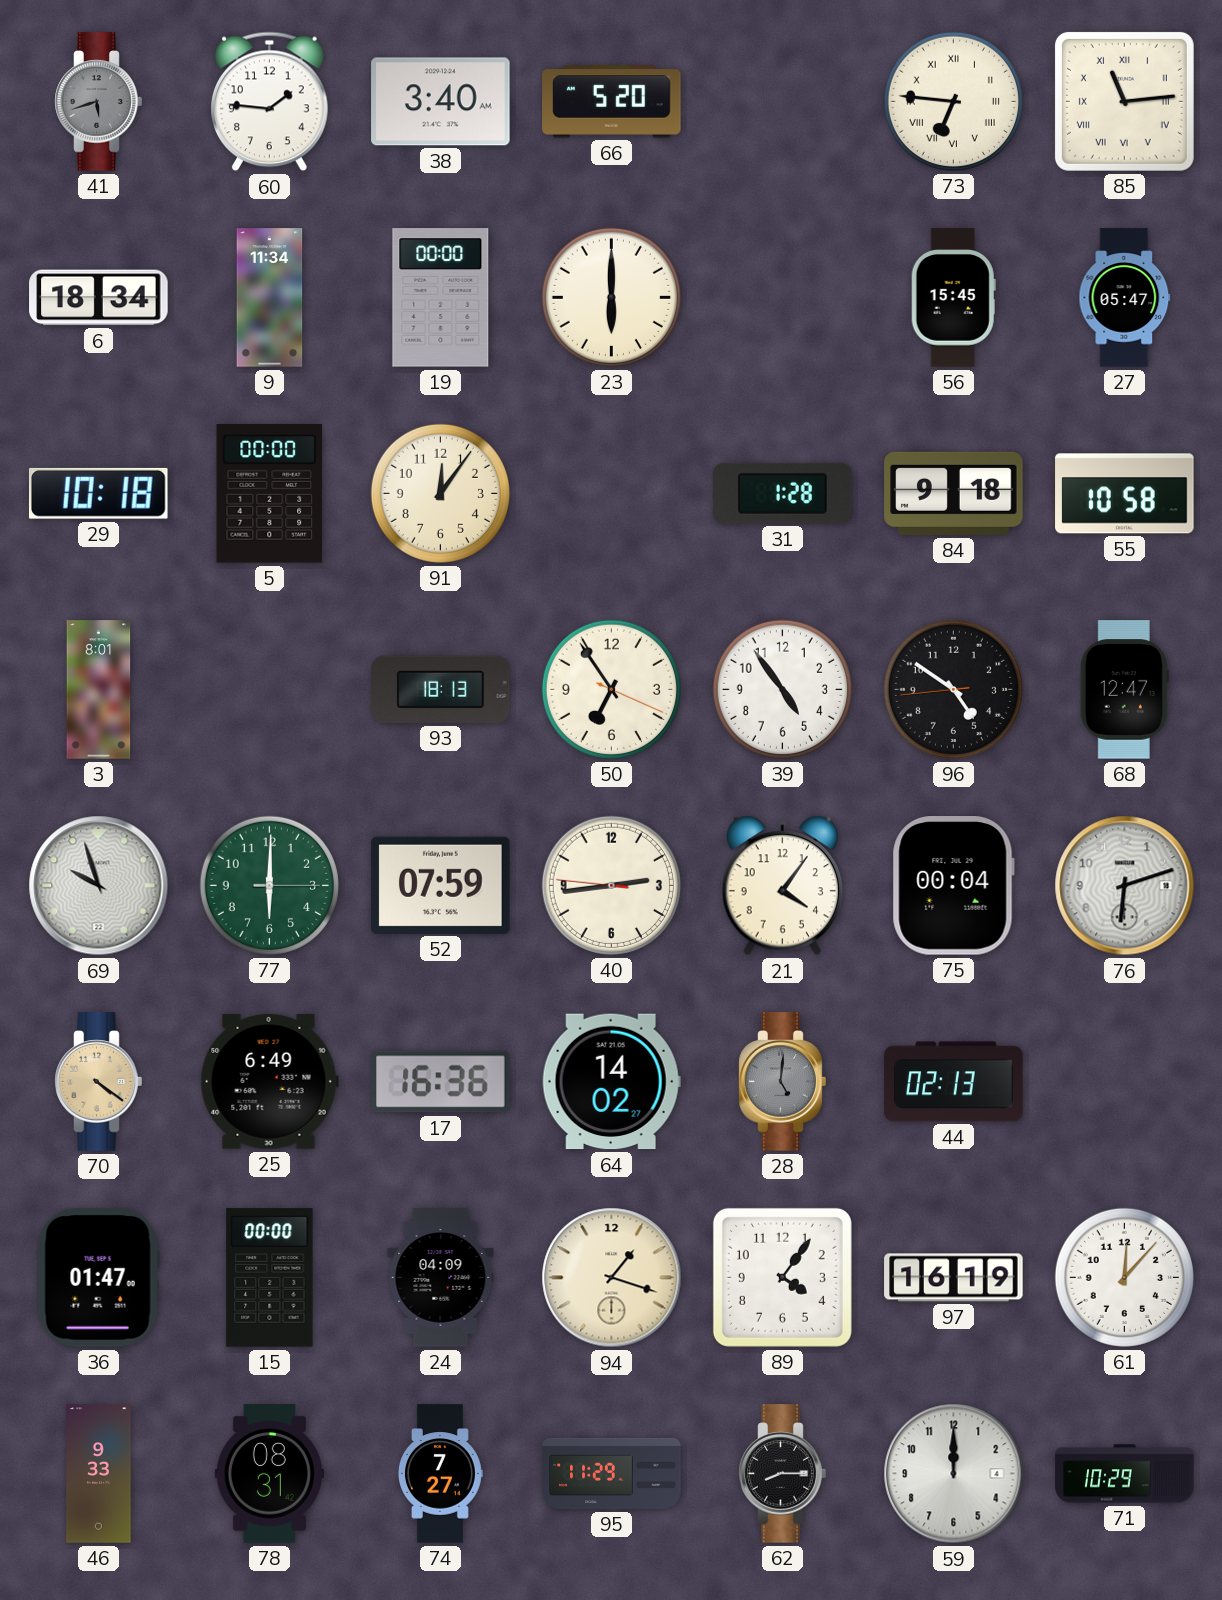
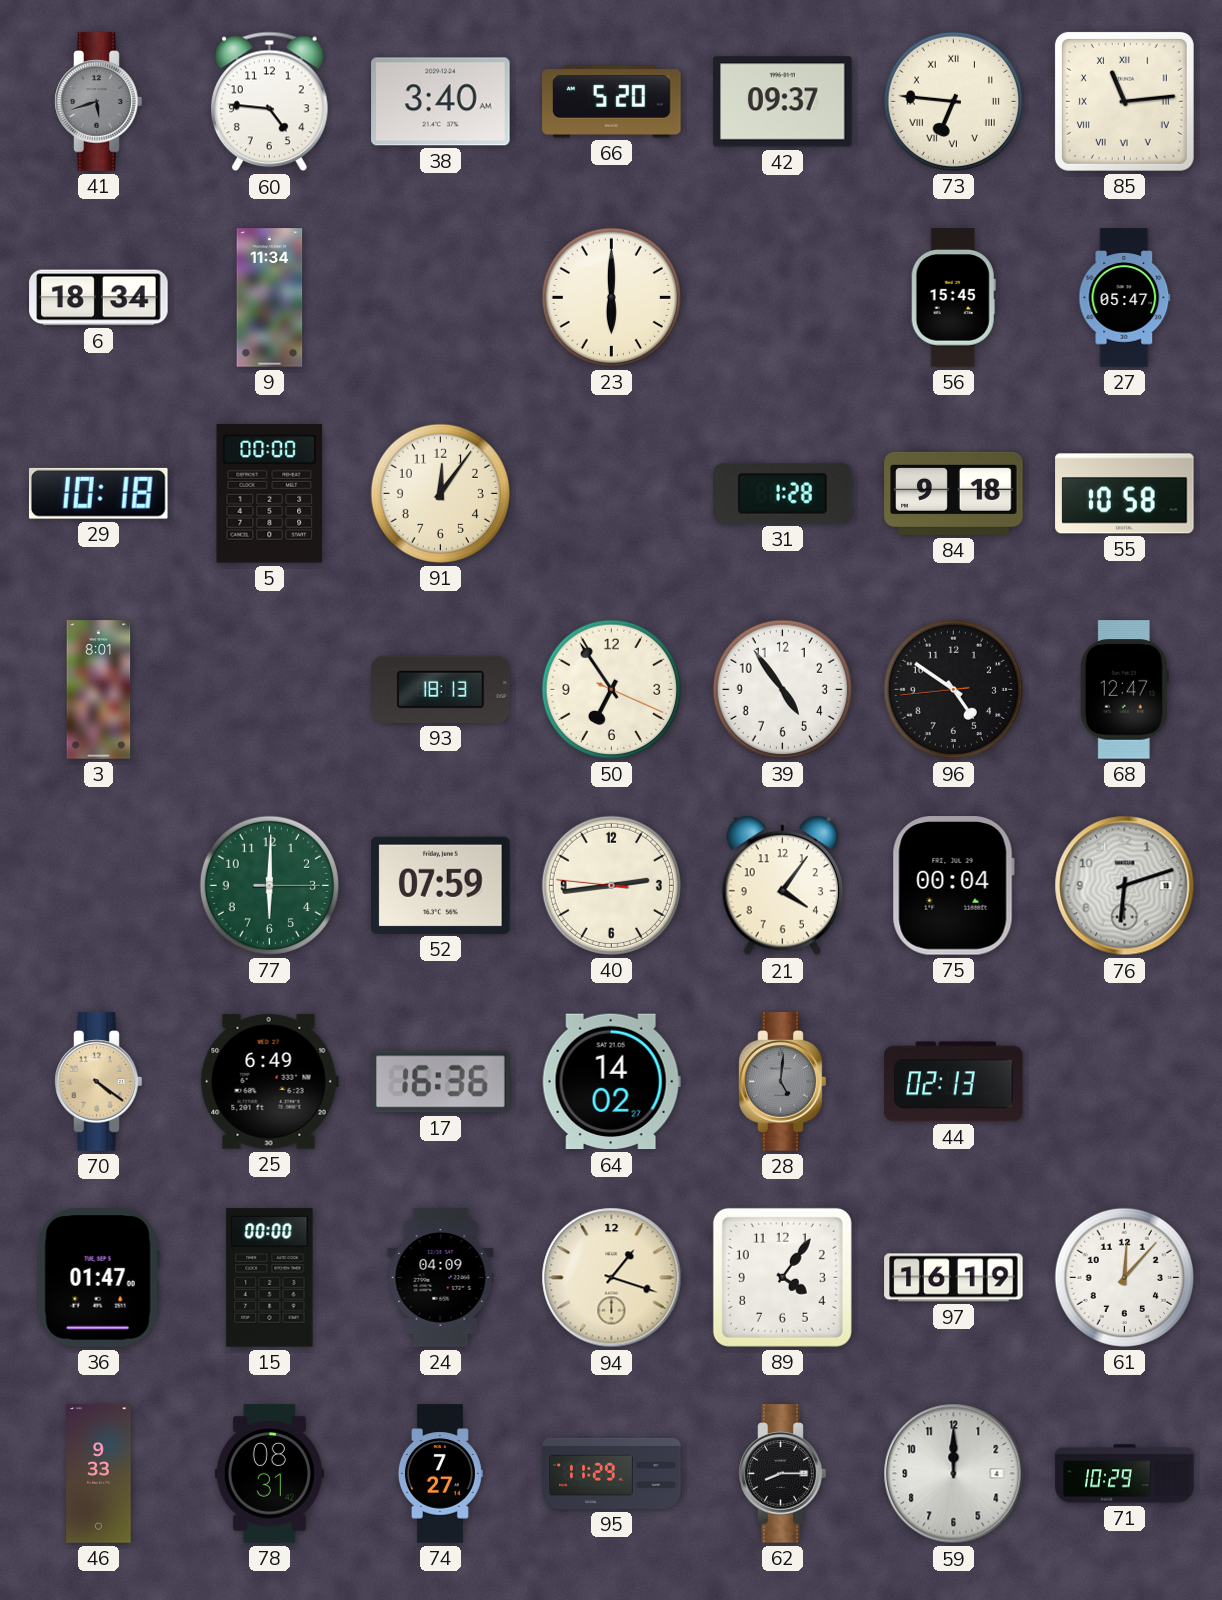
60: 1:46 -> 4:46
42: none -> 09:37
19: 00:00 -> none
69: 9:57 -> none
